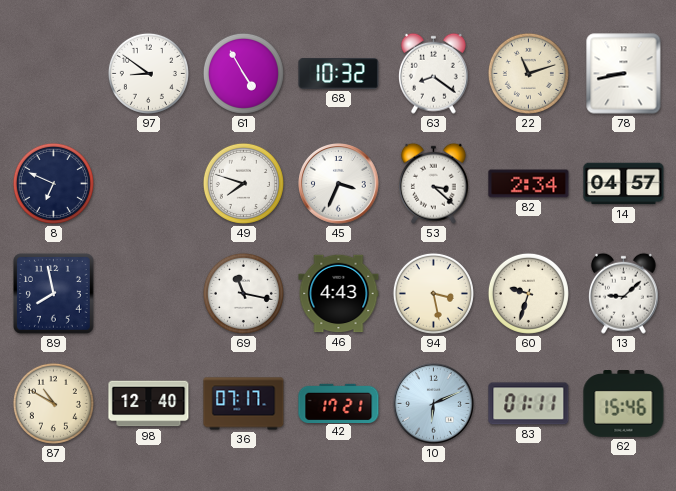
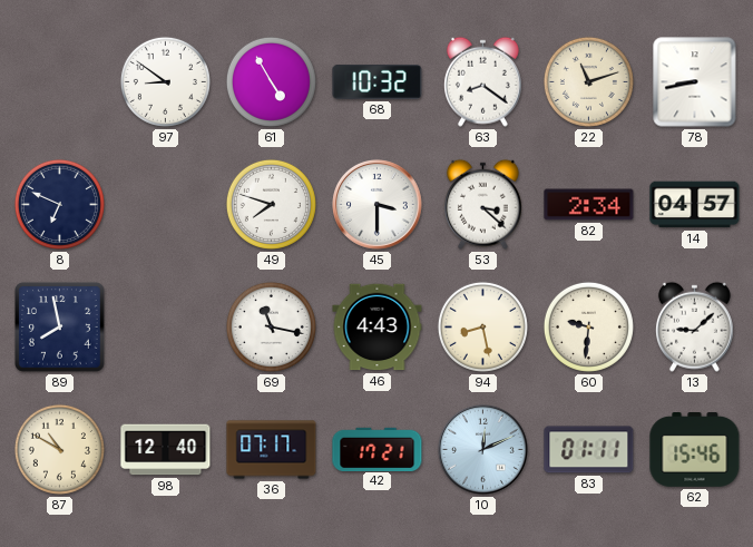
45: 3:34 -> 3:30
94: 3:28 -> 8:28
60: 9:33 -> 9:31
10: 6:11 -> 12:11
